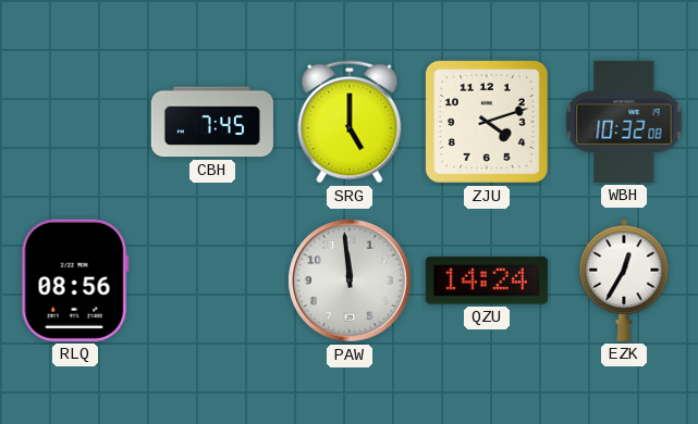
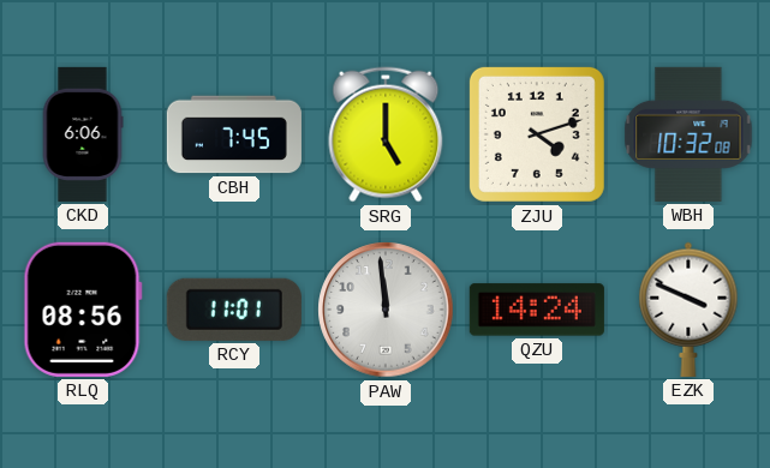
CKD: none -> 6:06
RCY: none -> 11:01
EZK: 12:35 -> 3:49
